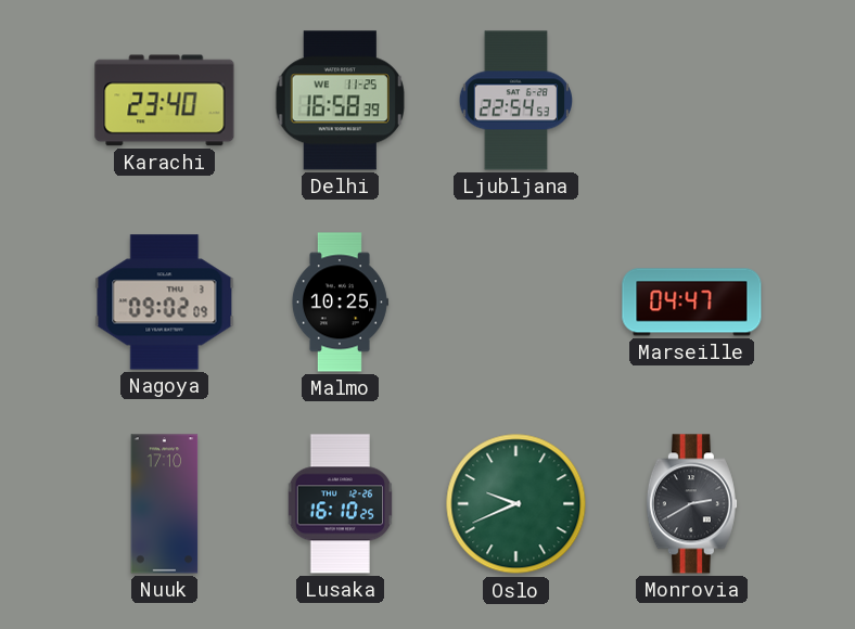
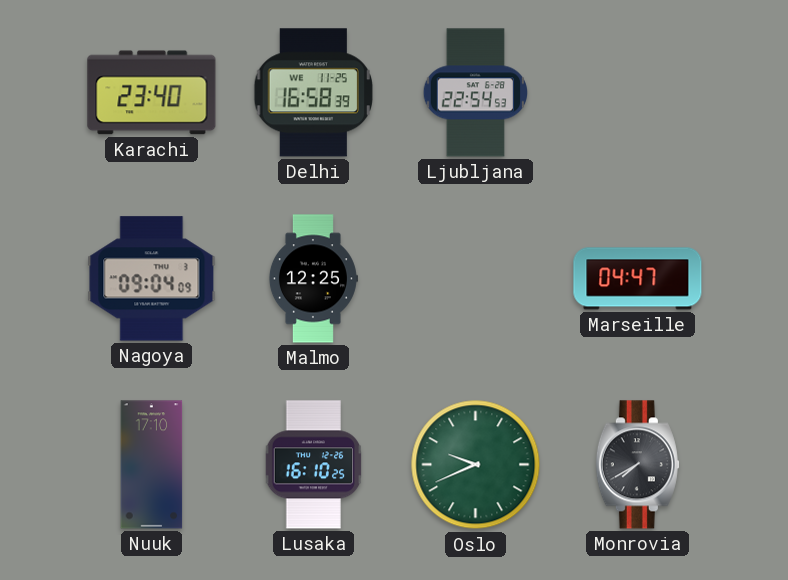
Nagoya: 09:02 -> 09:04
Malmo: 10:25 -> 12:25
Monrovia: 2:40 -> 7:40
